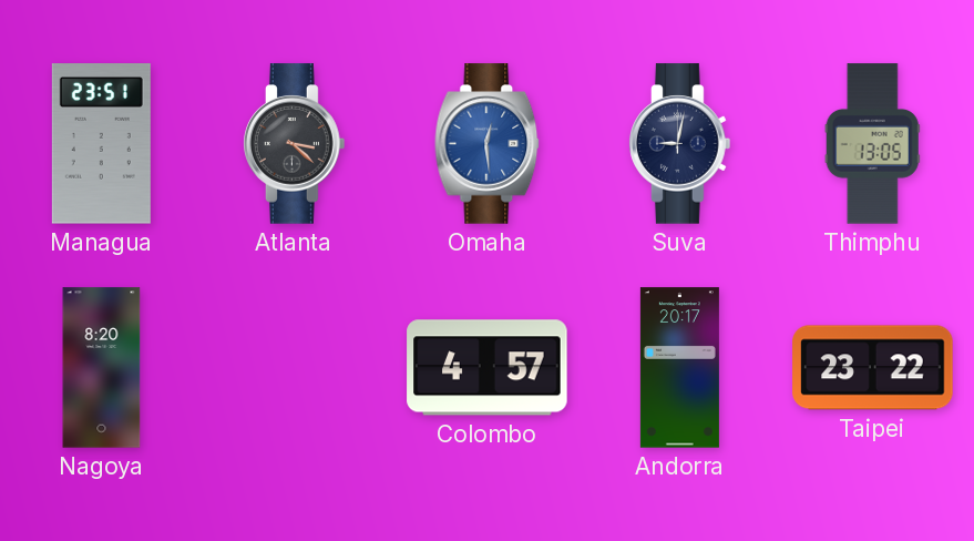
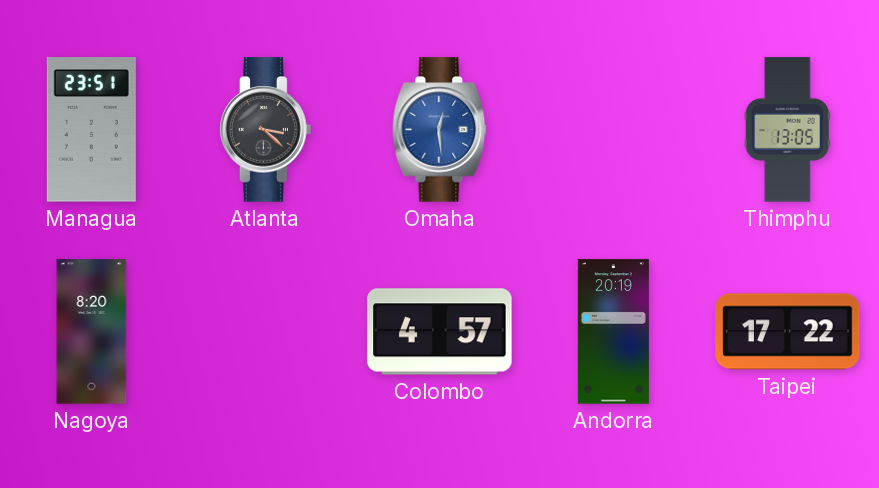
Suva: 9:02 -> none
Andorra: 20:17 -> 20:19
Taipei: 23:22 -> 17:22
